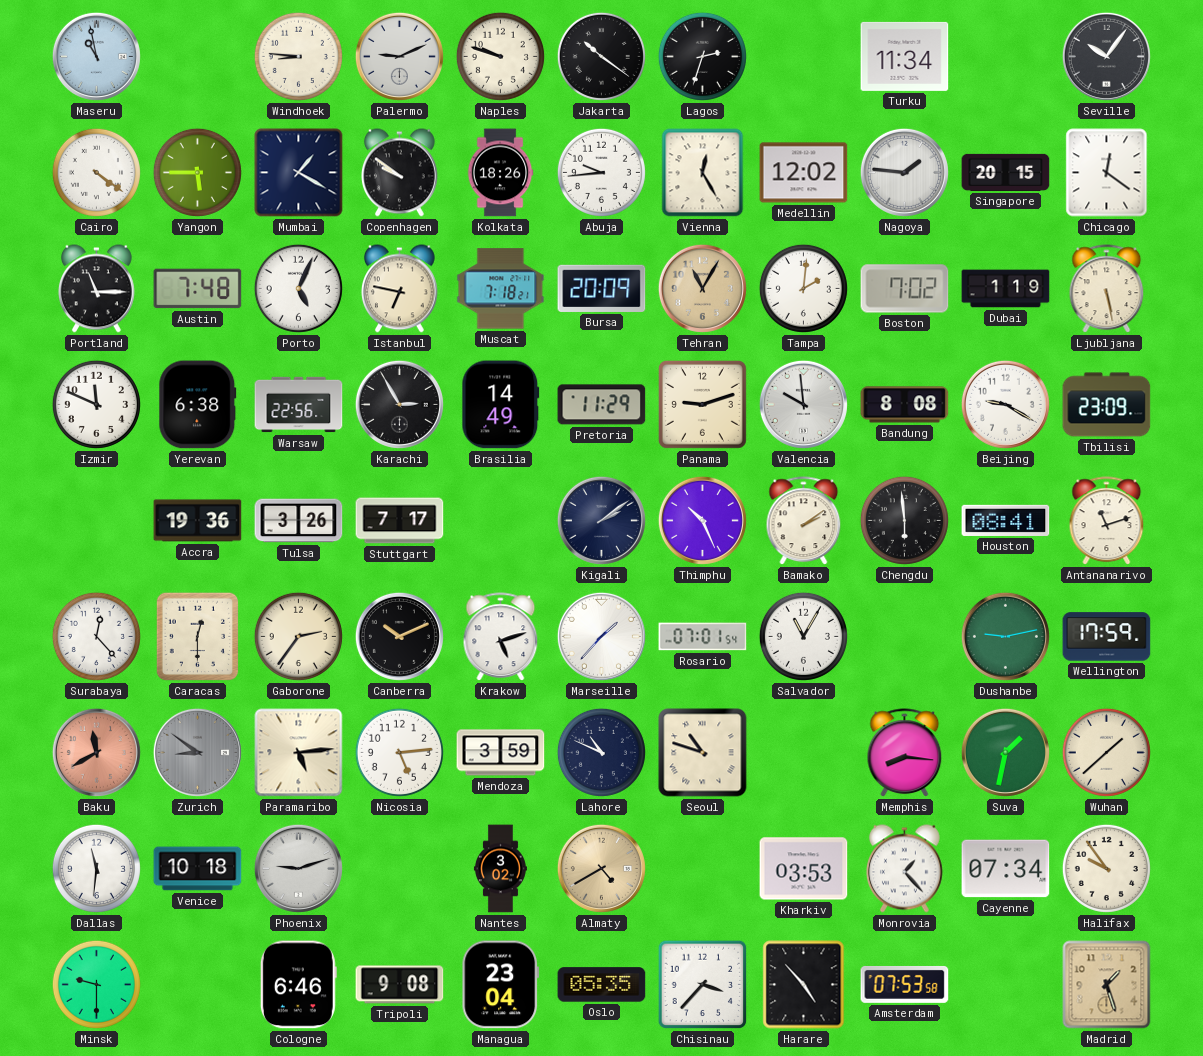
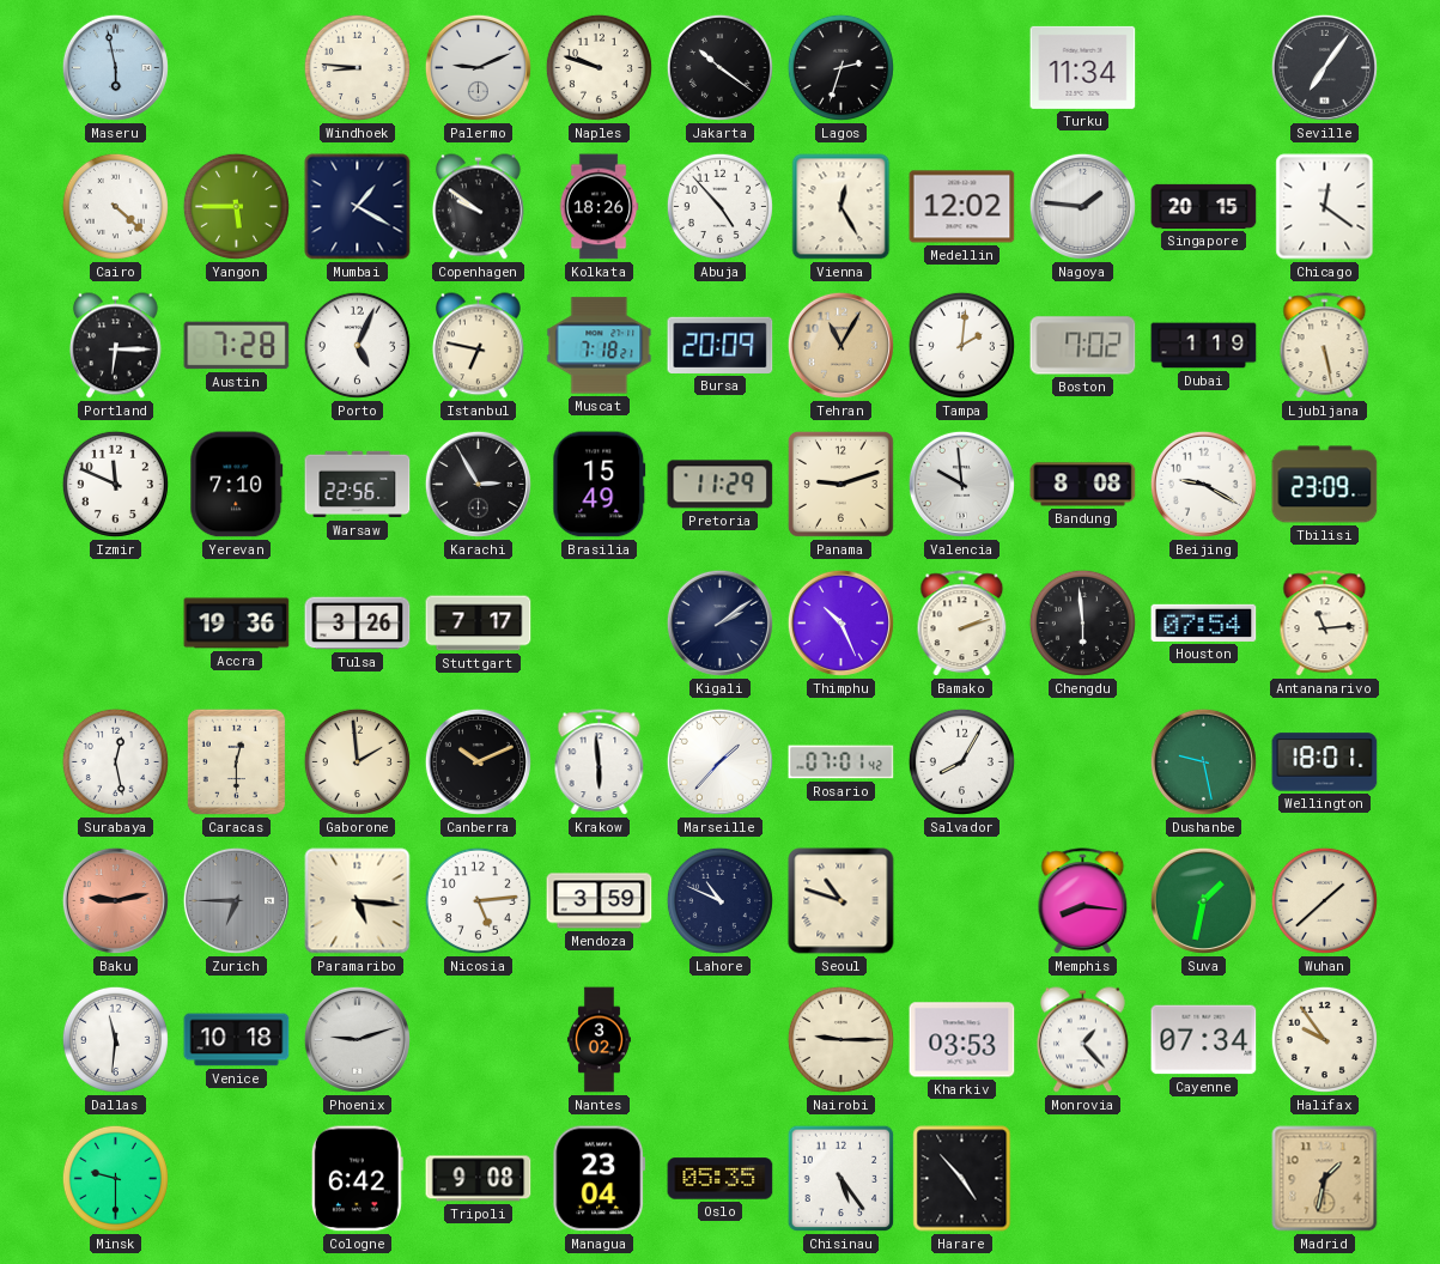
Maseru: 10:58 -> 5:58
Seville: 10:06 -> 7:06
Cairo: 4:21 -> 4:22
Abuja: 9:44 -> 4:53
Portland: 11:15 -> 6:15
Austin: 7:48 -> 7:28
Yerevan: 6:38 -> 7:10
Brasilia: 14:49 -> 15:49
Bamako: 2:09 -> 2:12
Houston: 08:41 -> 07:54
Antananarivo: 11:12 -> 11:14
Surabaya: 12:23 -> 12:28
Gaborone: 2:36 -> 1:59
Krakow: 5:12 -> 5:59
Rosario: 07:01:54 -> 07:01:42
Salvador: 11:05 -> 8:05
Dushanbe: 9:13 -> 9:28
Wellington: 17:59 -> 18:01
Baku: 11:40 -> 9:13
Zurich: 8:51 -> 6:45
Paramaribo: 5:14 -> 5:16
Almaty: 4:40 -> none
Nairobi: none -> 9:15
Cologne: 6:46 -> 6:42
Chisinau: 3:37 -> 5:24
Amsterdam: 07:53 -> none
Madrid: 1:27 -> 1:32
